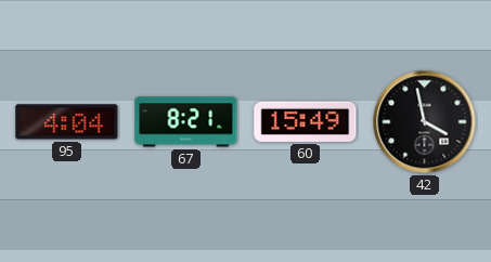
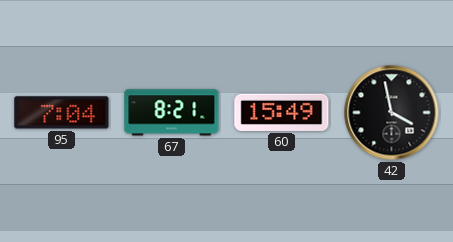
95: 4:04 -> 7:04
